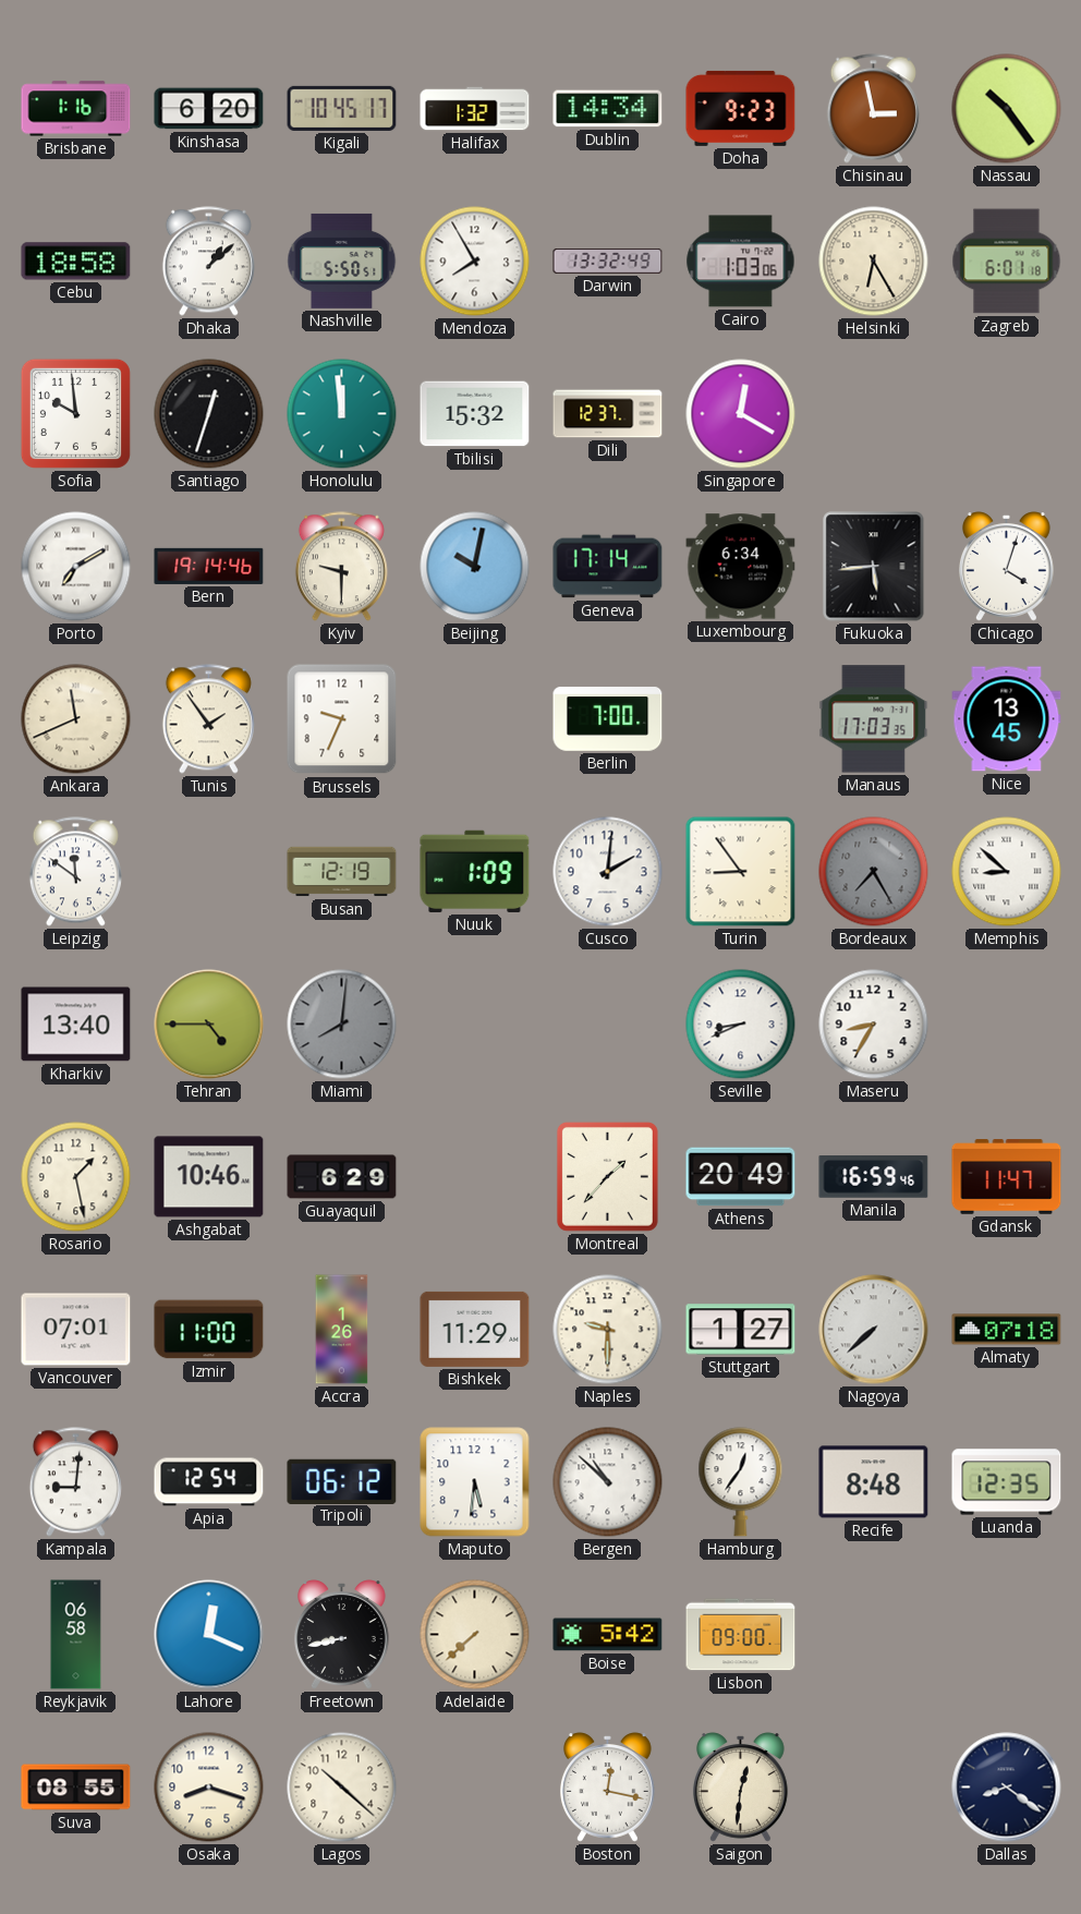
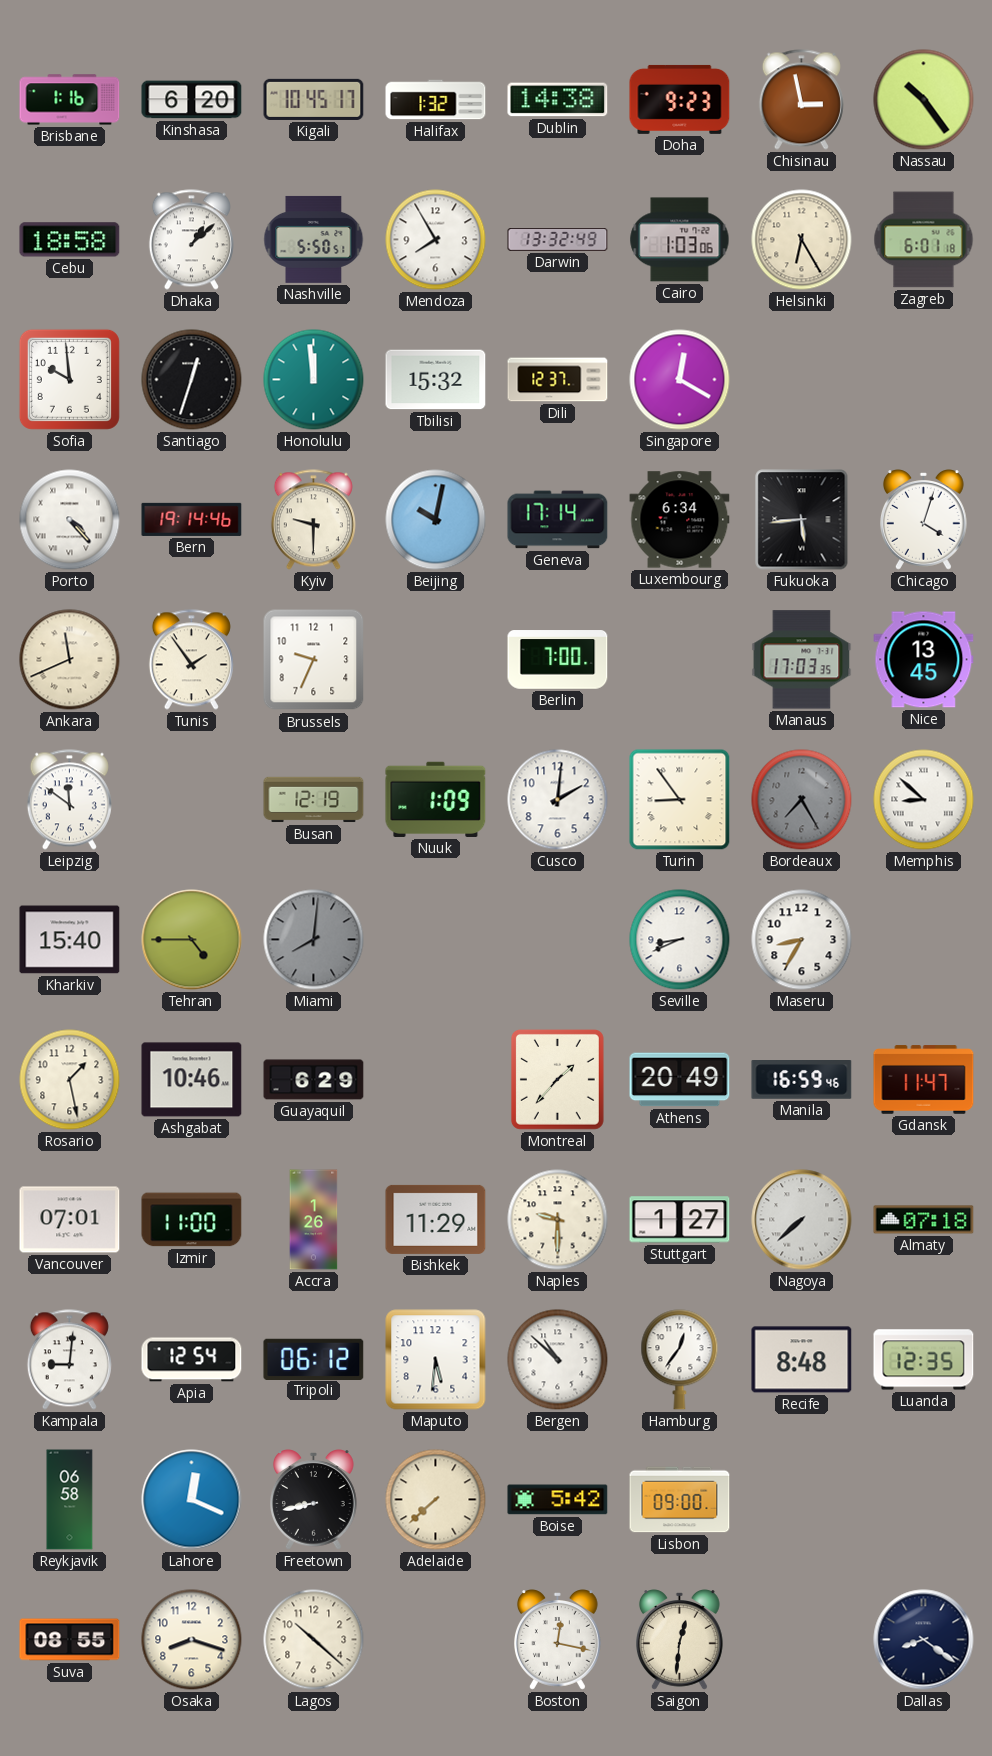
Dublin: 14:34 -> 14:38
Porto: 7:10 -> 4:23
Kharkiv: 13:40 -> 15:40
